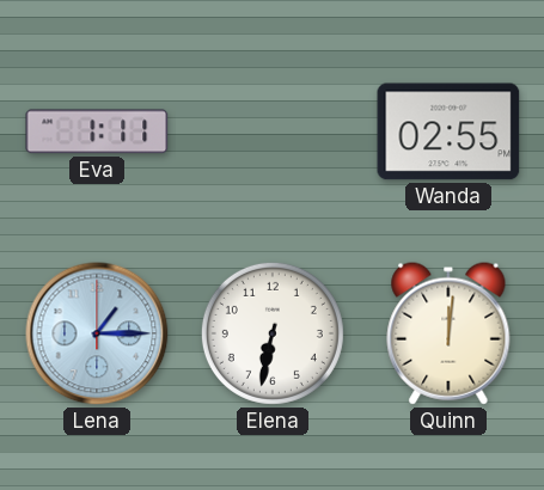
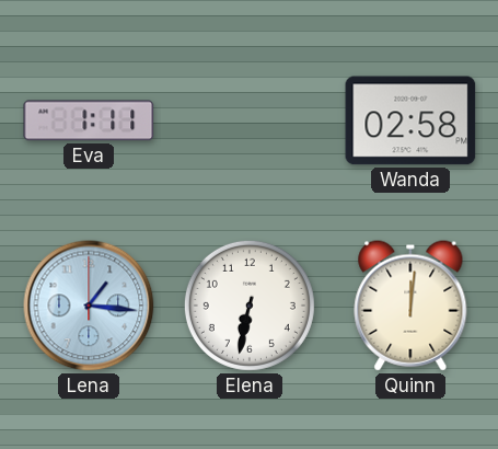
Wanda: 02:55 -> 02:58
Lena: 1:15 -> 1:16
